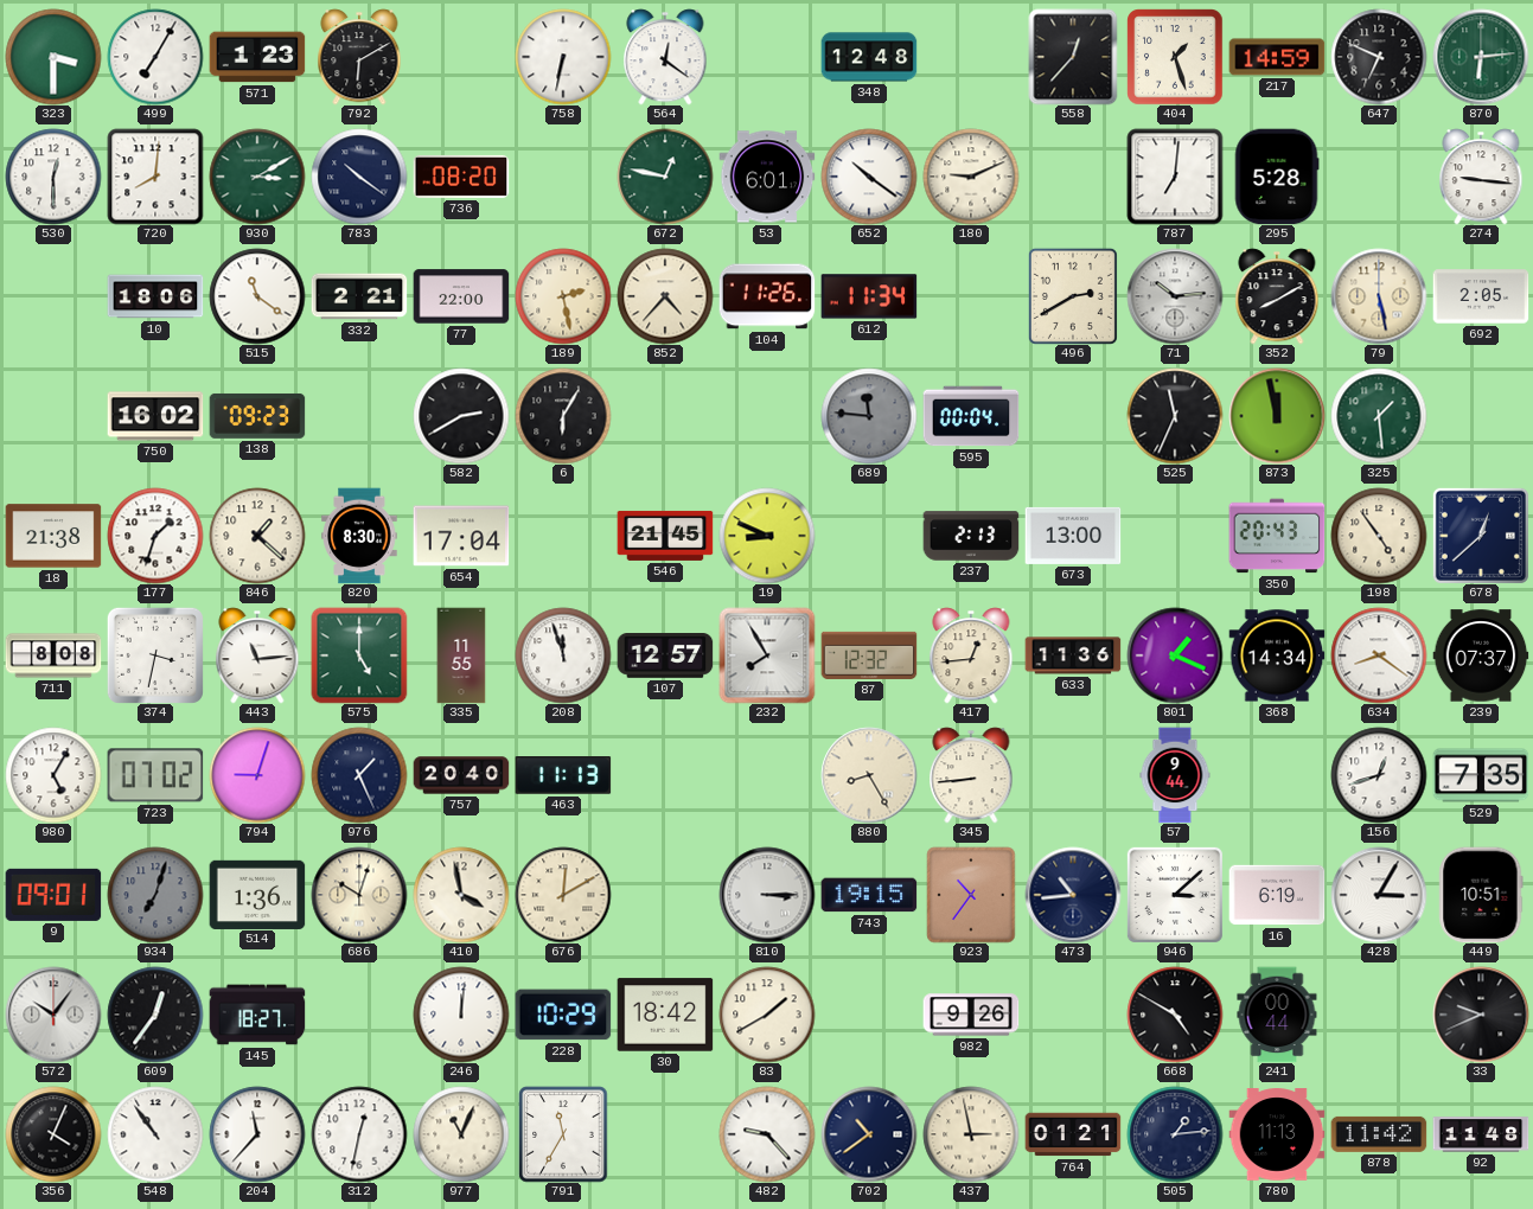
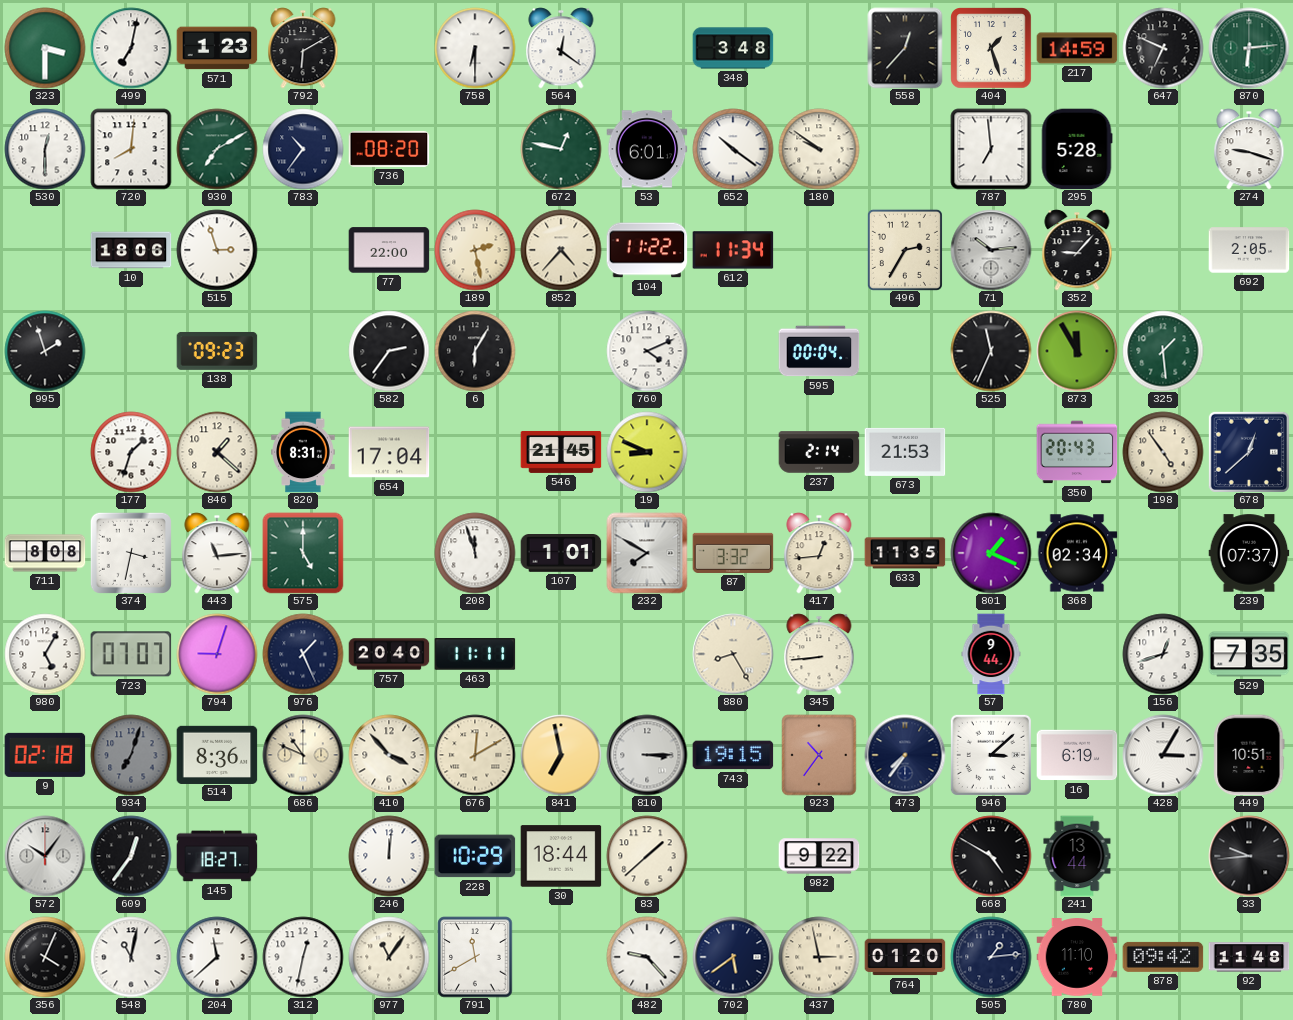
499: 7:05 -> 7:02
758: 6:32 -> 6:30
348: 12:48 -> 3:48
930: 3:10 -> 7:10
783: 10:21 -> 10:36
180: 9:11 -> 9:51
787: 7:01 -> 6:59
274: 9:16 -> 9:18
515: 11:21 -> 2:57
332: 2:21 -> none
104: 11:26 -> 11:22
496: 2:40 -> 2:35
352: 8:10 -> 9:07
79: 5:28 -> none
995: none -> 1:57
750: 16:02 -> none
582: 2:40 -> 2:36
760: none -> 4:11
689: 11:46 -> none
873: 11:58 -> 11:55
18: 21:38 -> none
820: 8:30 -> 8:31
237: 2:13 -> 2:14
673: 13:00 -> 21:53
335: 11:55 -> none
107: 12:57 -> 1:01
232: 7:55 -> 7:50
87: 12:32 -> 3:32
633: 11:36 -> 11:35
368: 14:34 -> 02:34
634: 8:21 -> none
723: 07:02 -> 07:07
463: 11:13 -> 11:11
9: 09:01 -> 02:18
514: 1:36 -> 8:36
686: 10:03 -> 10:49
410: 3:58 -> 3:53
841: none -> 6:58
473: 10:44 -> 7:36
30: 18:42 -> 18:44
83: 1:40 -> 1:38
982: 9:26 -> 9:22
241: 00:44 -> 13:44
33: 9:41 -> 9:44
548: 10:54 -> 11:02
204: 11:37 -> 11:38
977: 11:04 -> 11:06
791: 11:35 -> 11:40
702: 10:39 -> 5:39
764: 01:21 -> 01:20
780: 11:13 -> 11:10
878: 11:42 -> 09:42
